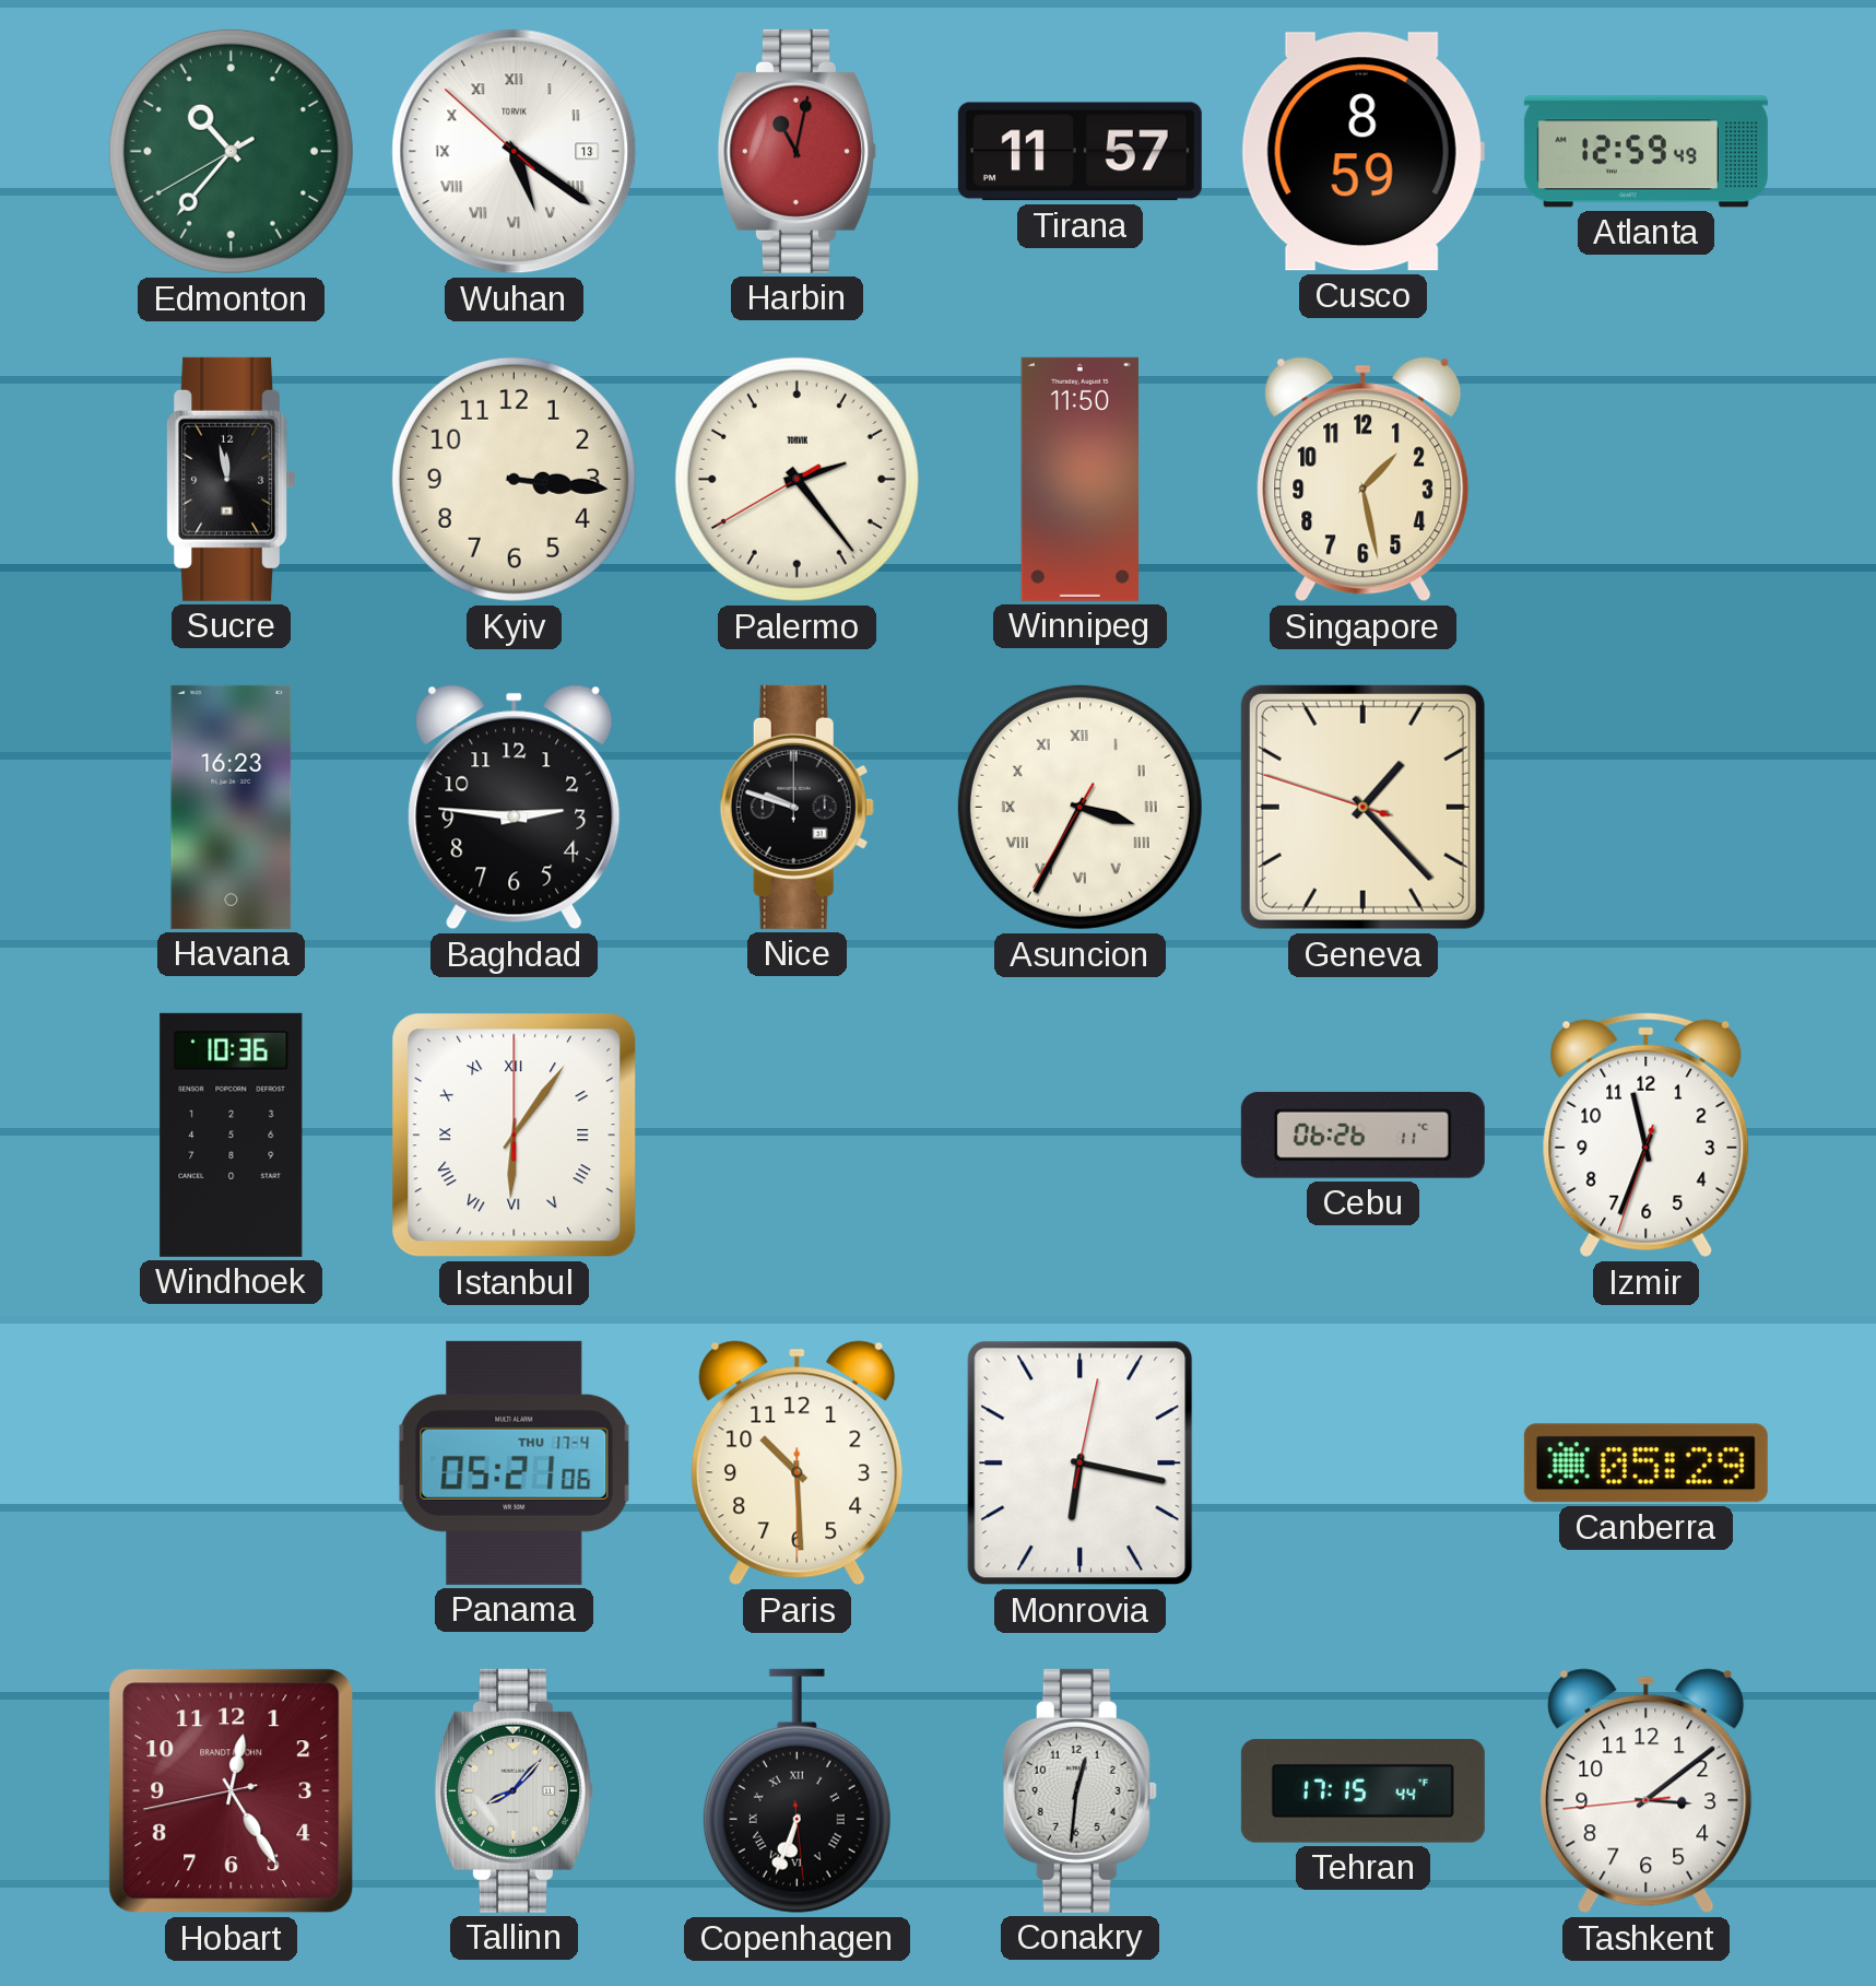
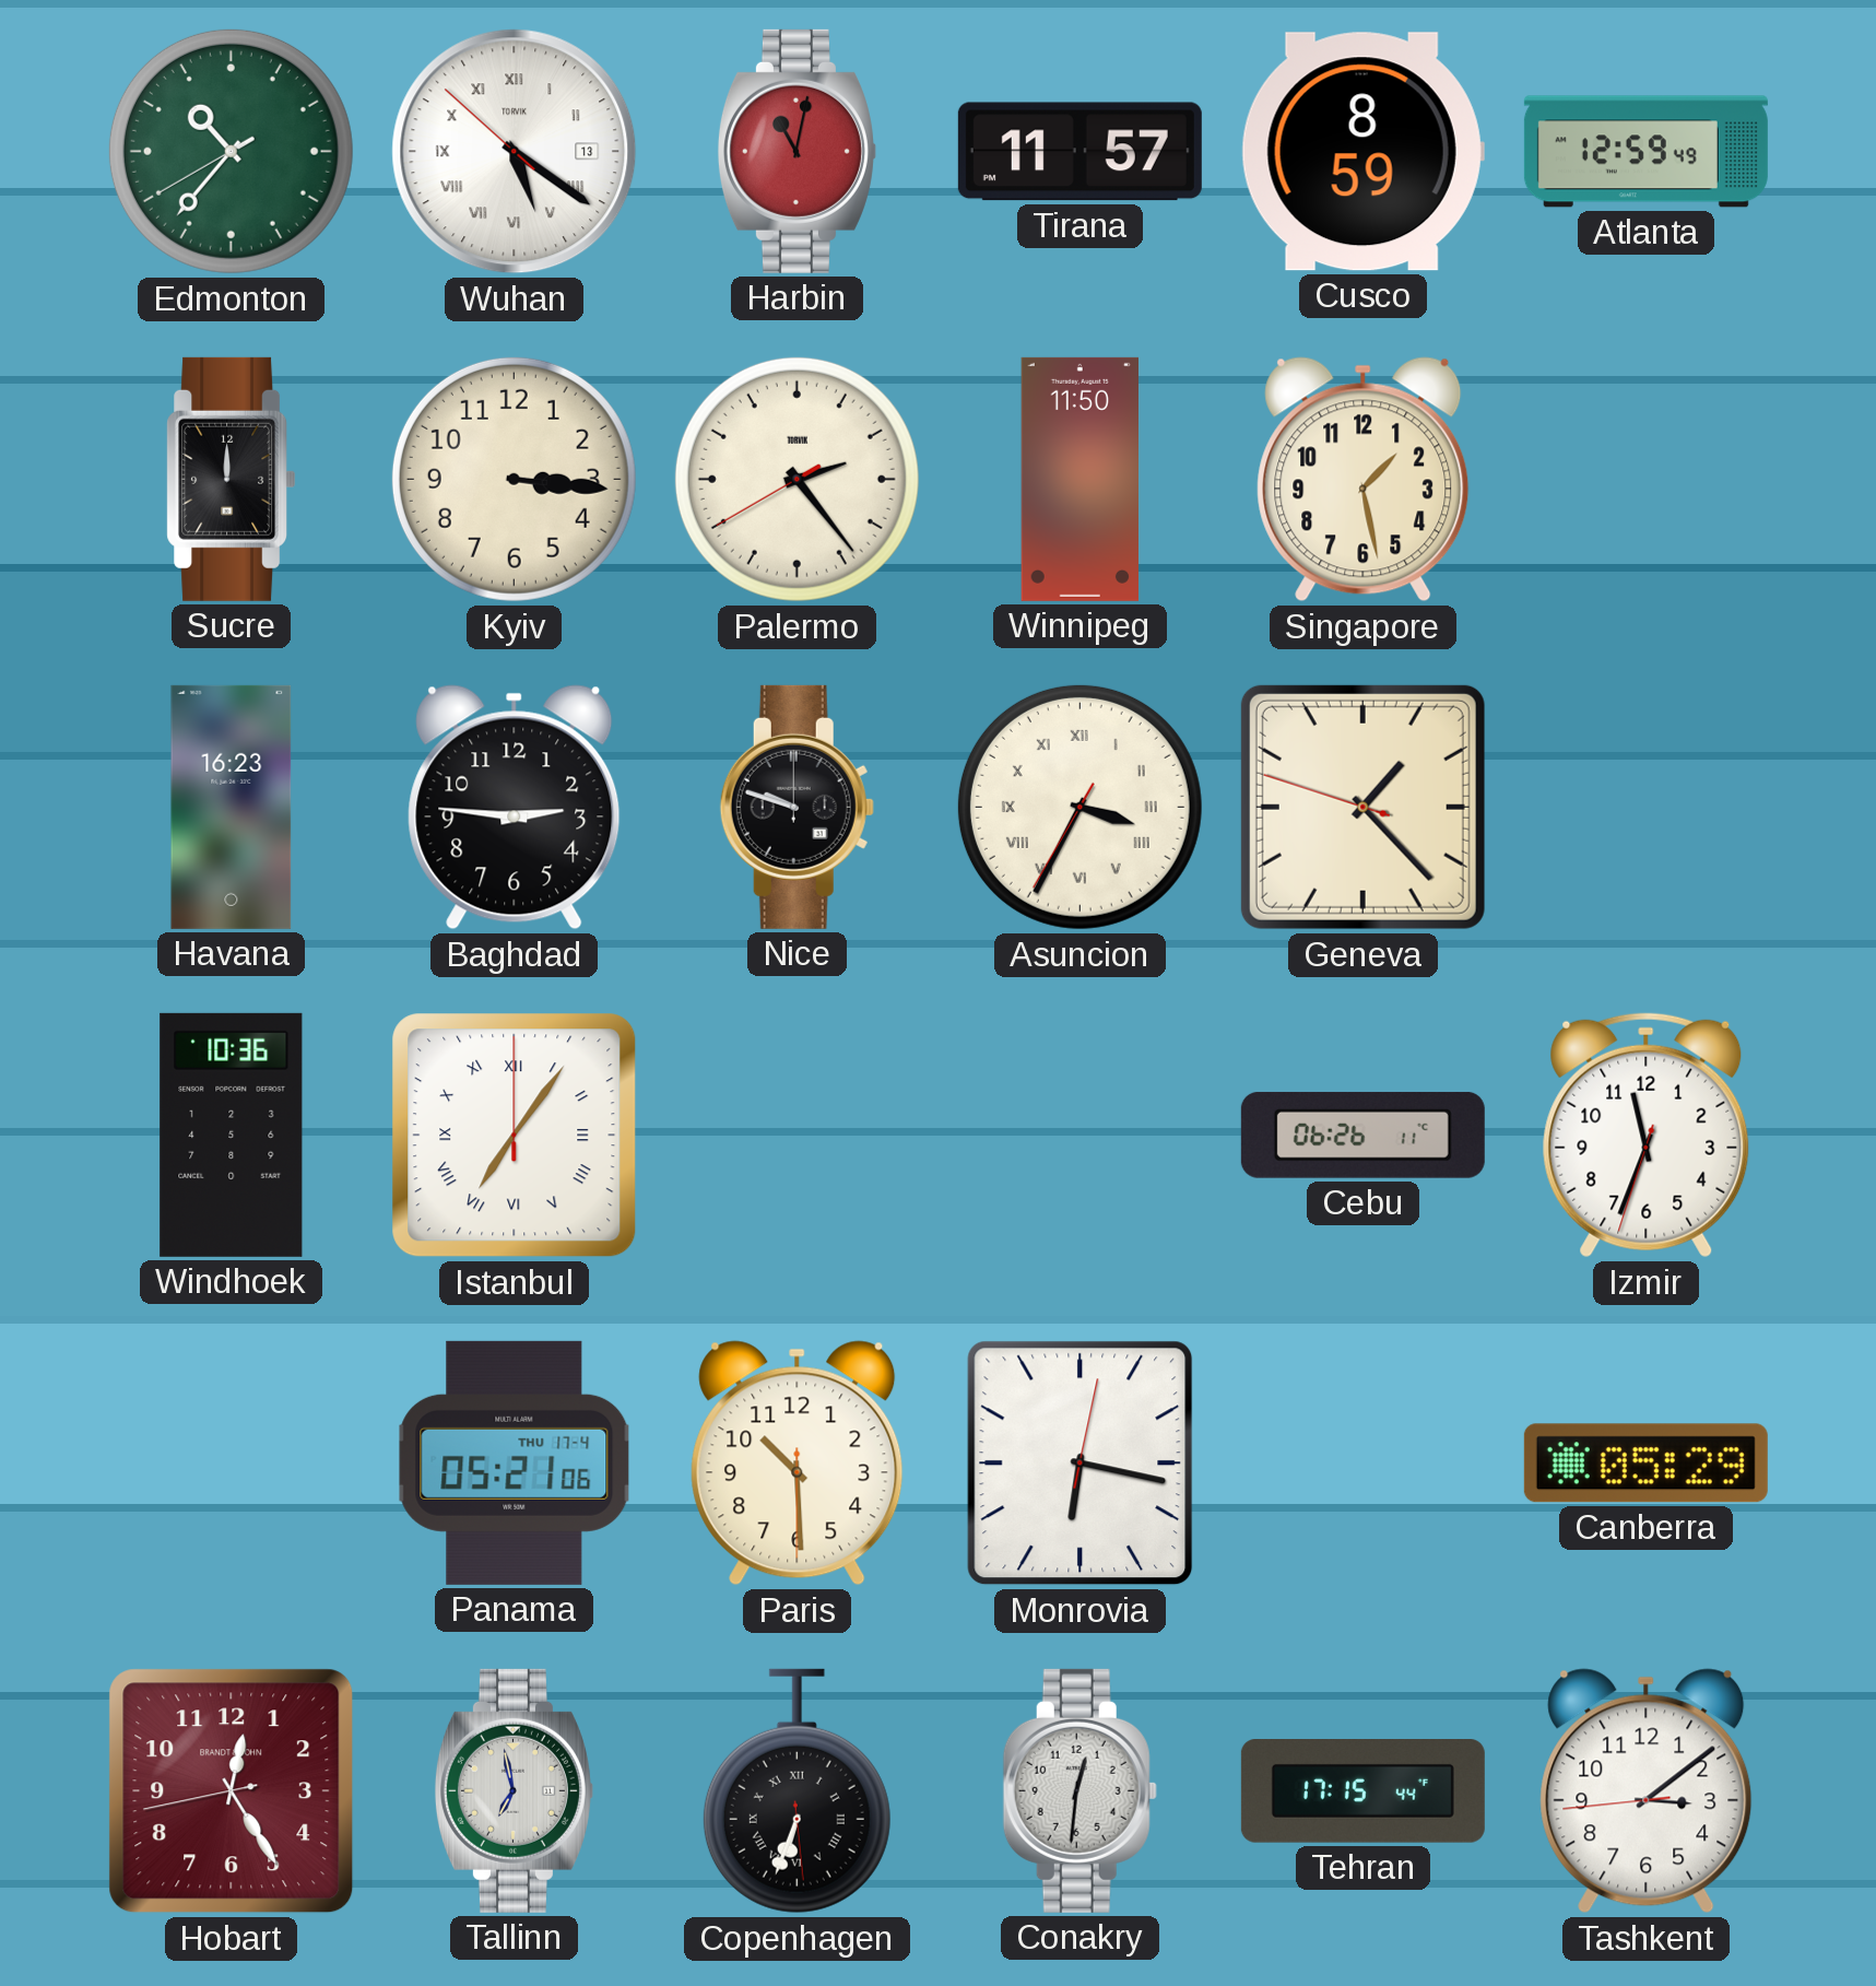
Sucre: 11:58 -> 12:00
Istanbul: 6:06 -> 7:06
Tallinn: 8:07 -> 6:58
